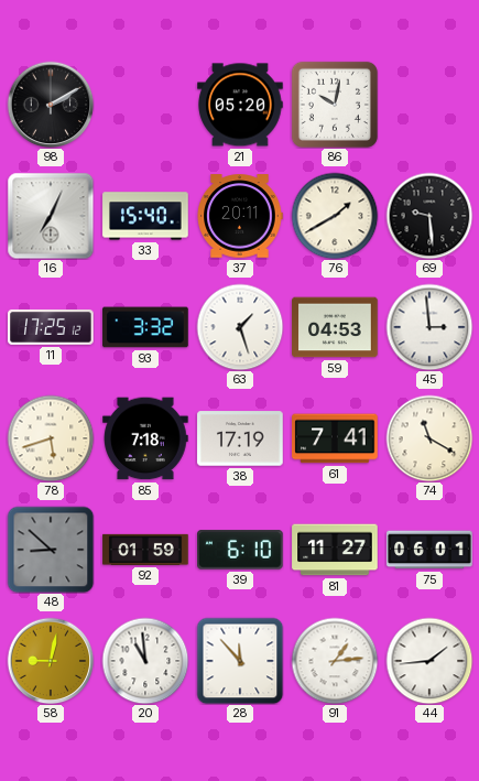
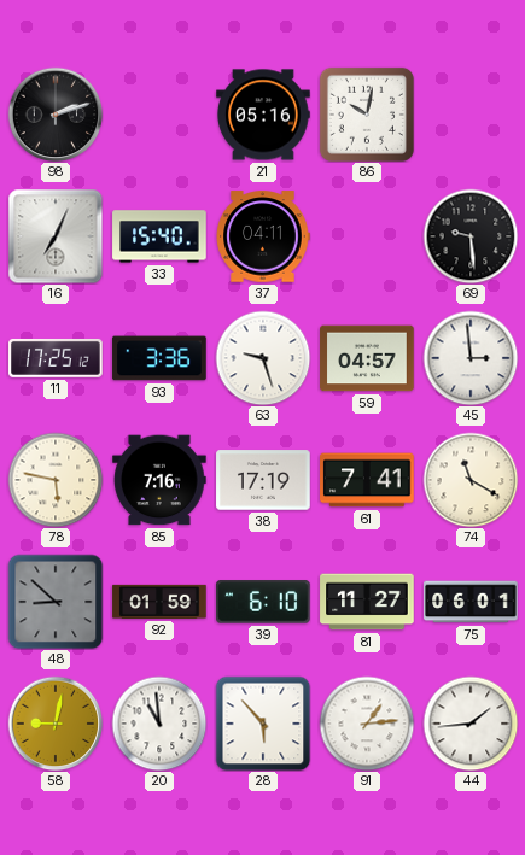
98: 2:10 -> 2:12
21: 05:20 -> 05:16
37: 20:11 -> 04:11
76: 1:40 -> none
93: 3:32 -> 3:36
63: 1:27 -> 9:27
59: 04:53 -> 04:57
78: 5:42 -> 5:47
85: 7:18 -> 7:16
28: 11:53 -> 5:53
